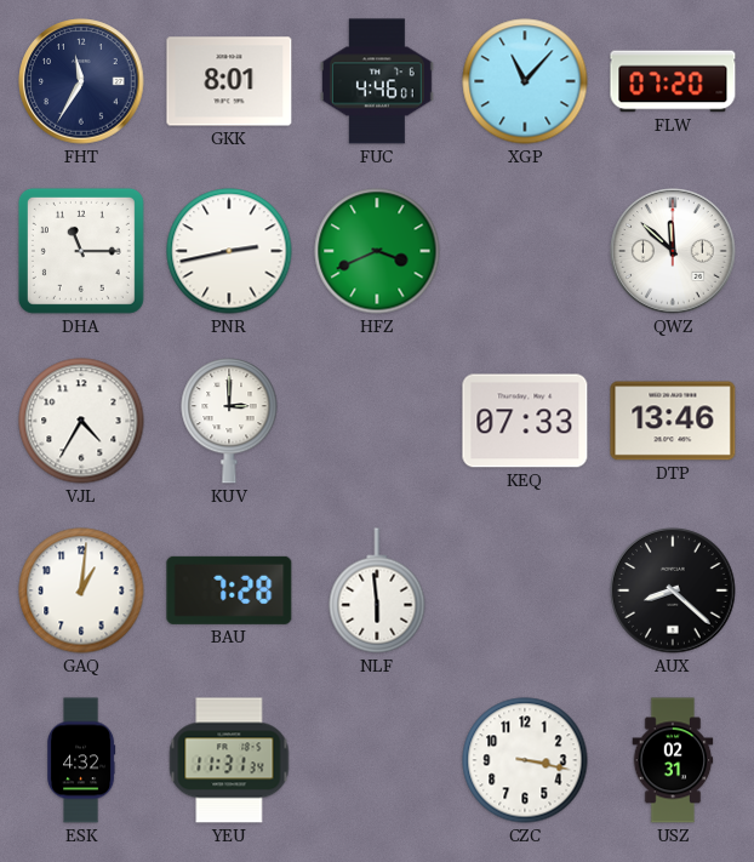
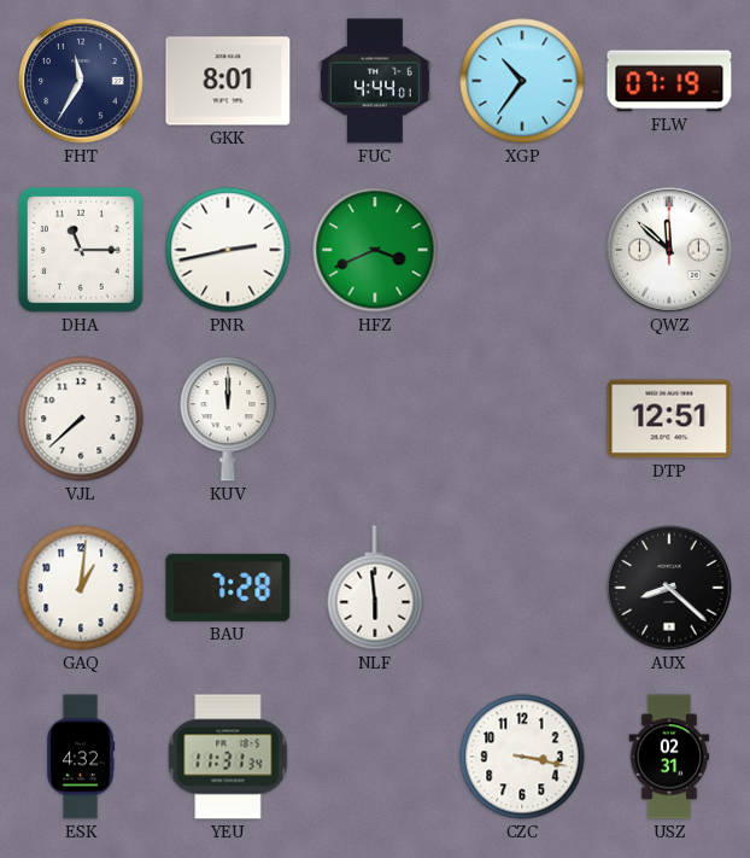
FUC: 4:46 -> 4:44
XGP: 11:07 -> 10:36
FLW: 07:20 -> 07:19
VJL: 4:35 -> 7:38
KUV: 3:00 -> 12:00
KEQ: 07:33 -> none
DTP: 13:46 -> 12:51
